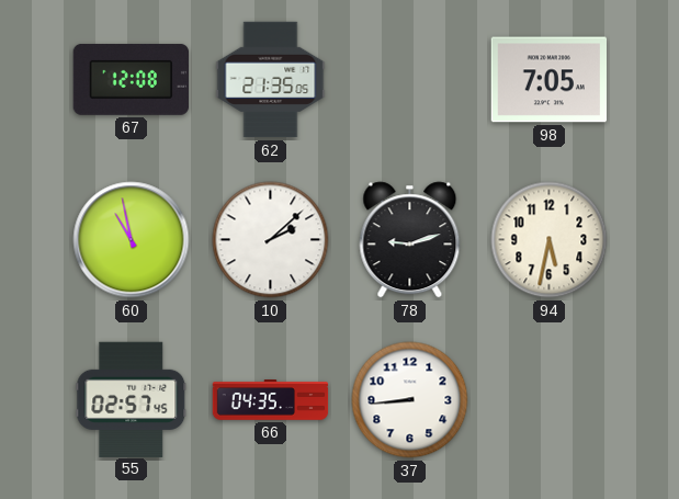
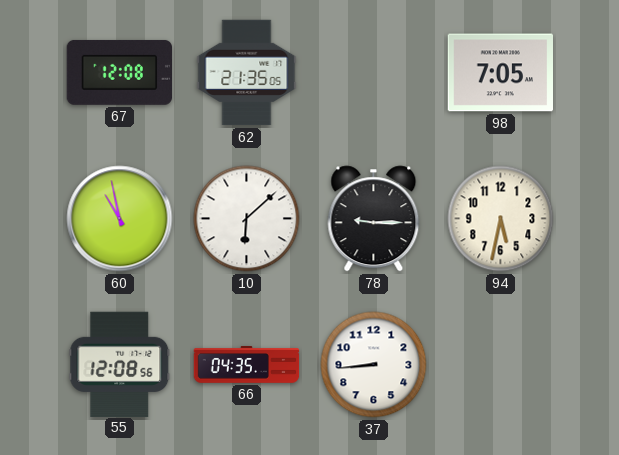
10: 2:08 -> 6:08
78: 9:12 -> 9:15
55: 02:57 -> 12:08
